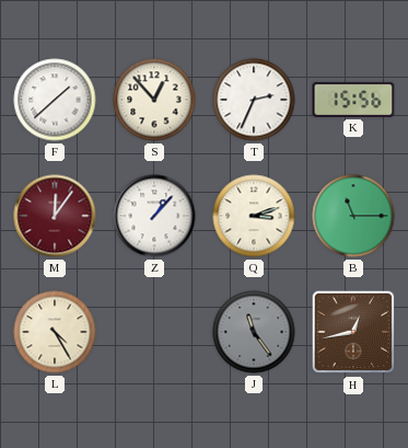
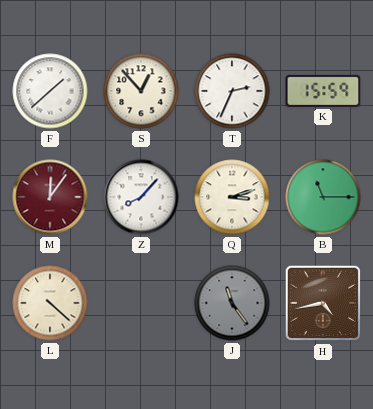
K: 15:56 -> 15:59
Z: 1:07 -> 8:07
L: 4:25 -> 4:22
H: 12:43 -> 4:43
